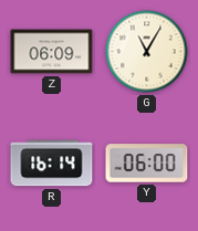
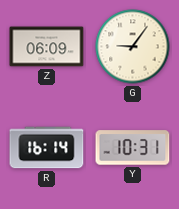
G: 11:05 -> 9:06
Y: 06:00 -> 10:31
